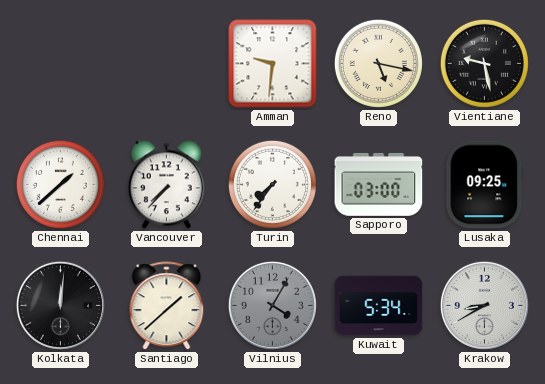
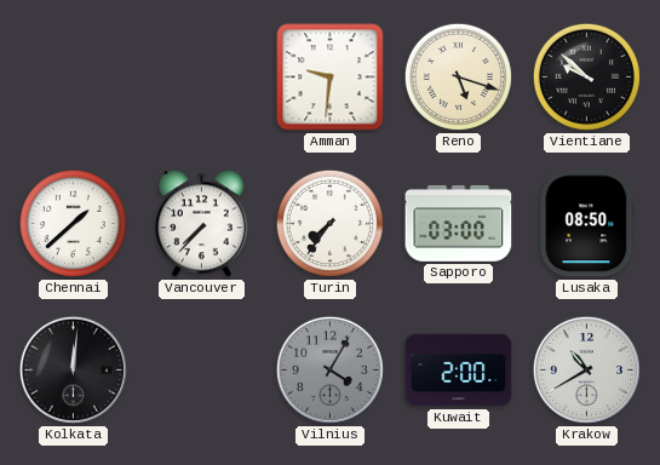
Reno: 5:17 -> 5:18
Vientiane: 9:28 -> 9:52
Lusaka: 09:25 -> 08:50
Santiago: 1:38 -> none
Kuwait: 5:34 -> 2:00
Krakow: 8:40 -> 10:40
